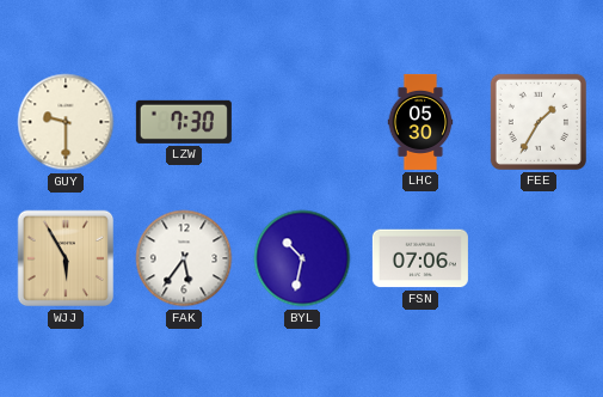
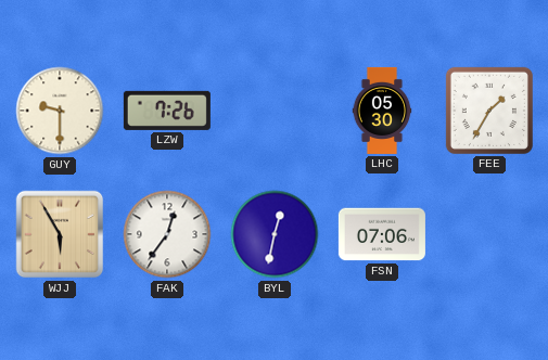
LZW: 7:30 -> 7:26
FAK: 5:36 -> 12:36
BYL: 10:32 -> 12:32
